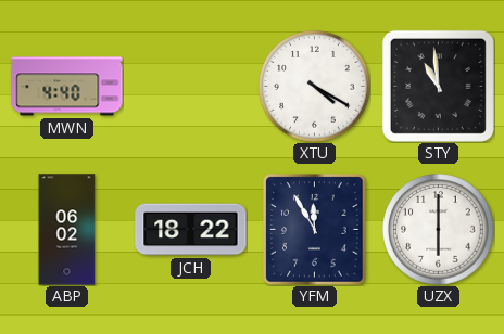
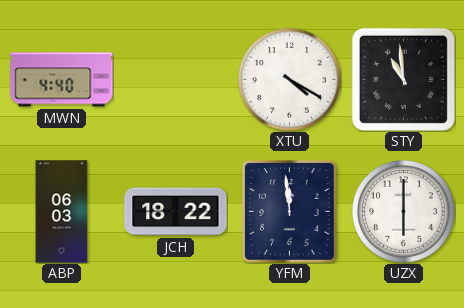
ABP: 06:02 -> 06:03
YFM: 11:55 -> 11:59
